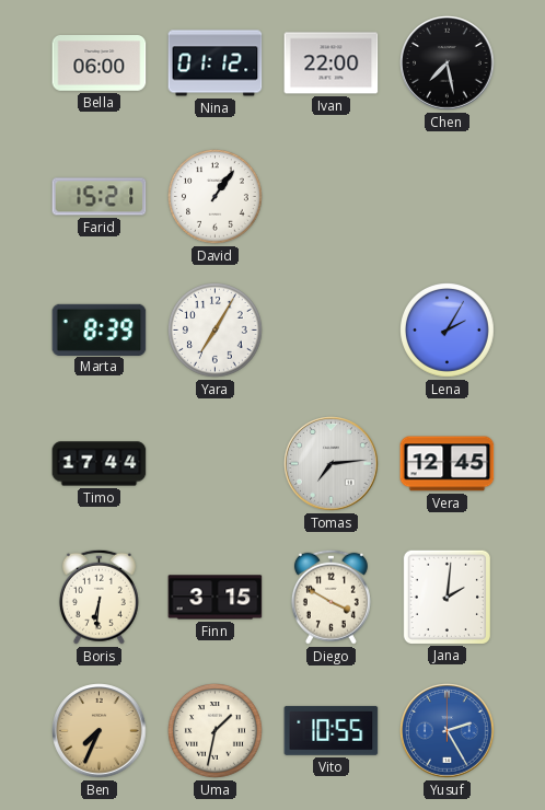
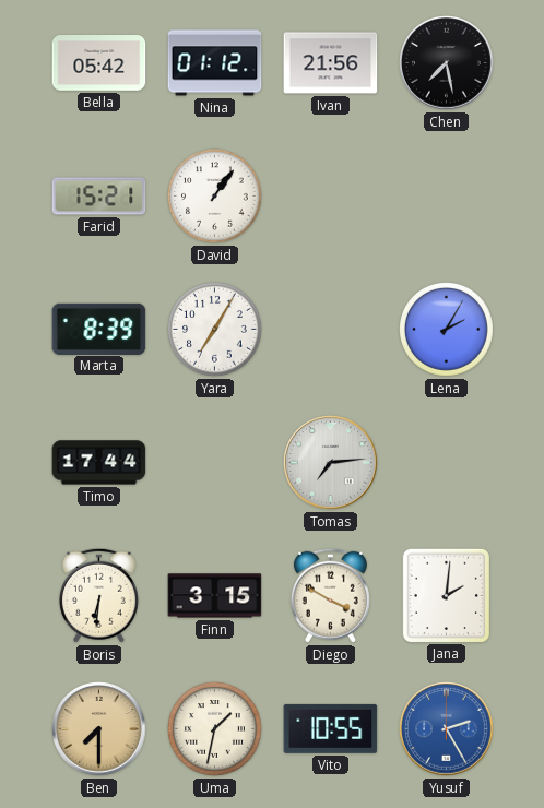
Bella: 06:00 -> 05:42
Ivan: 22:00 -> 21:56
Vera: 12:45 -> none
Ben: 7:34 -> 7:30
